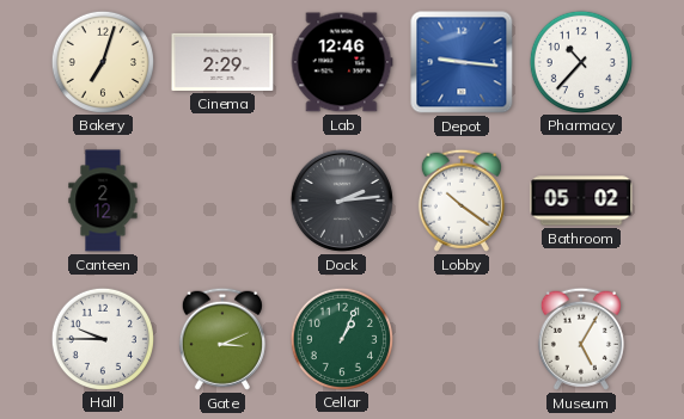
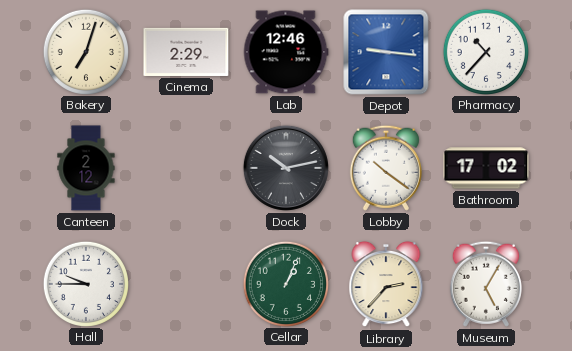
Dock: 2:14 -> 10:13
Bathroom: 05:02 -> 17:02
Gate: 3:11 -> none
Library: none -> 2:37
